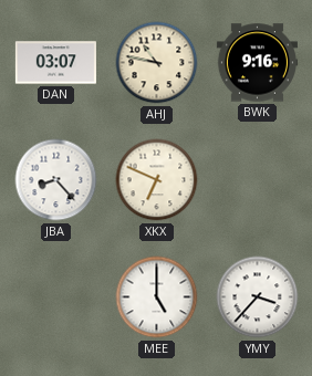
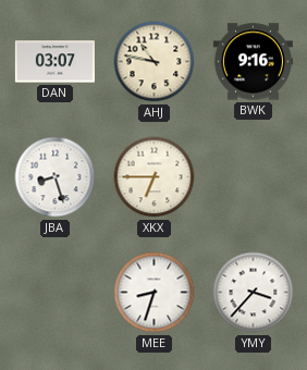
JBA: 8:23 -> 8:27
XKX: 6:49 -> 6:45
MEE: 5:00 -> 8:33
